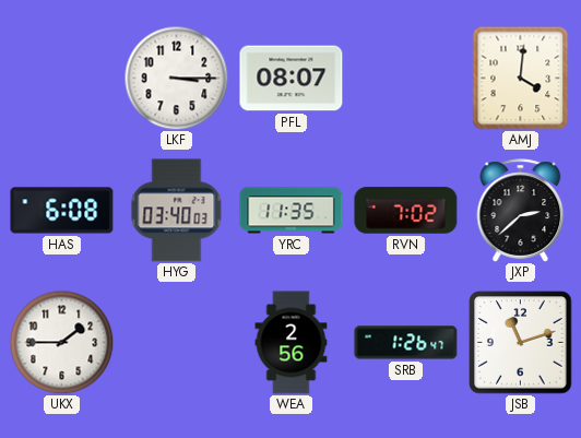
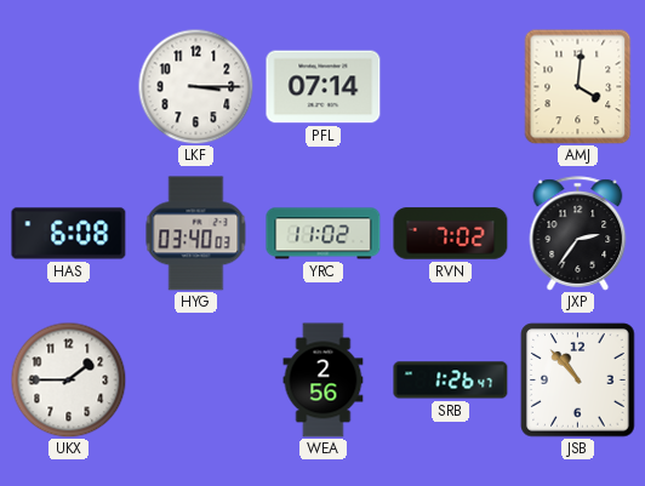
PFL: 08:07 -> 07:14
YRC: 11:35 -> 11:02
JXP: 2:38 -> 2:36
JSB: 11:12 -> 10:53
